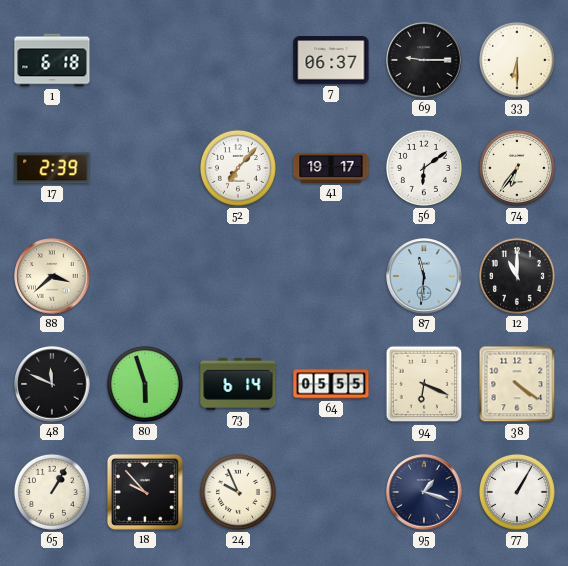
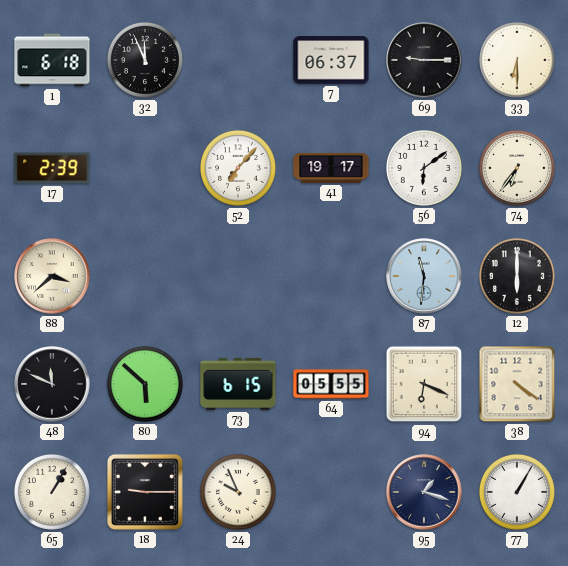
32: none -> 11:56
12: 11:00 -> 6:00
80: 5:57 -> 5:52
73: 6:14 -> 6:15
18: 9:53 -> 9:15
